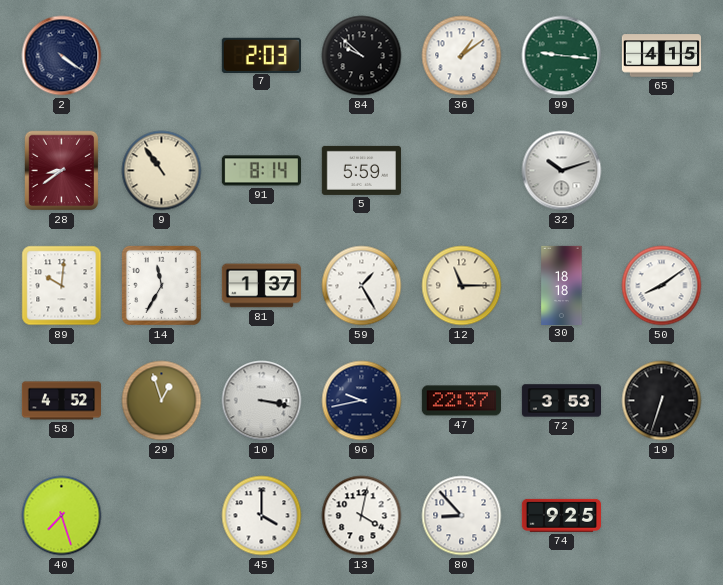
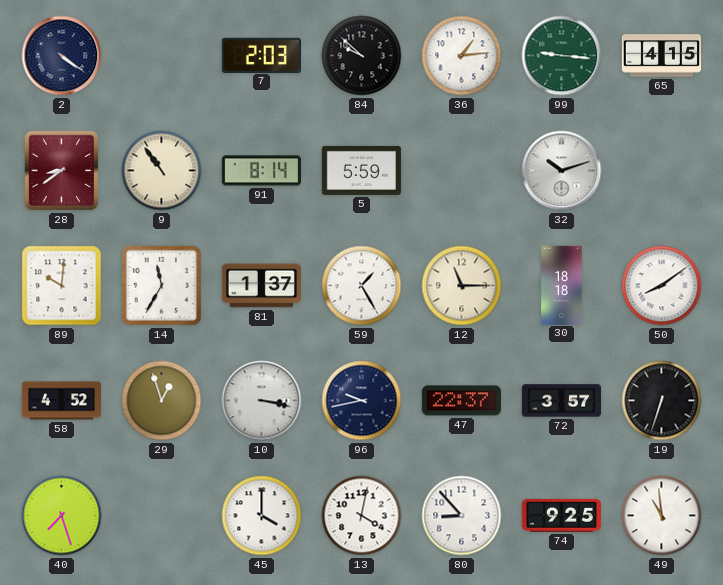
36: 1:09 -> 1:14
72: 3:53 -> 3:57
49: none -> 10:59
